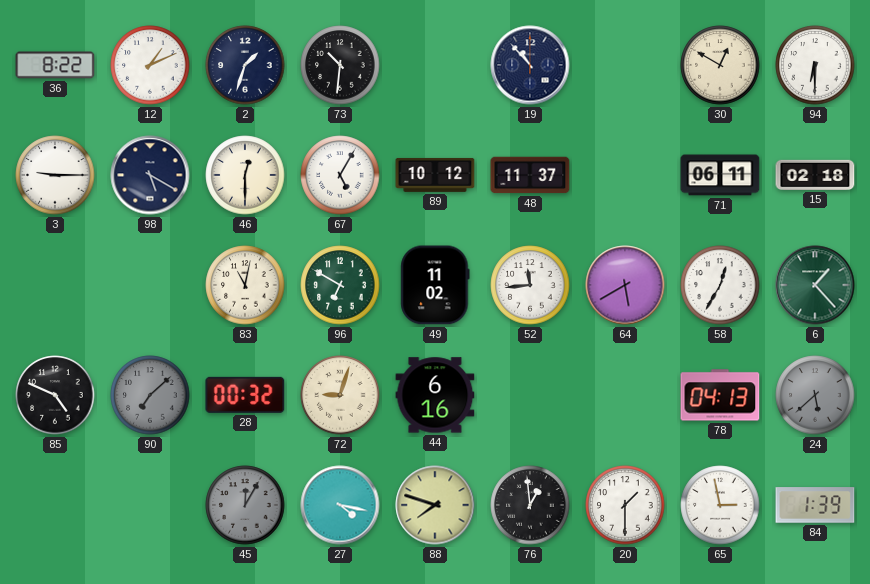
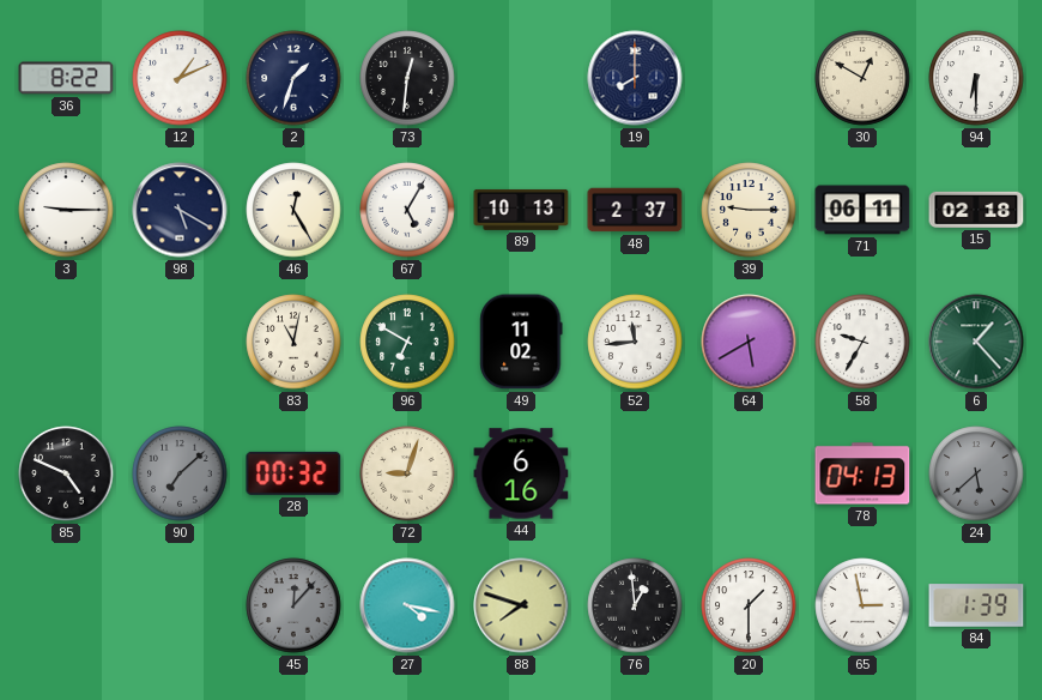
73: 10:31 -> 12:31
19: 10:53 -> 8:00
46: 12:30 -> 12:25
89: 10:12 -> 10:13
48: 11:37 -> 2:37
39: none -> 9:15
58: 12:35 -> 9:35
45: 12:05 -> 12:07
